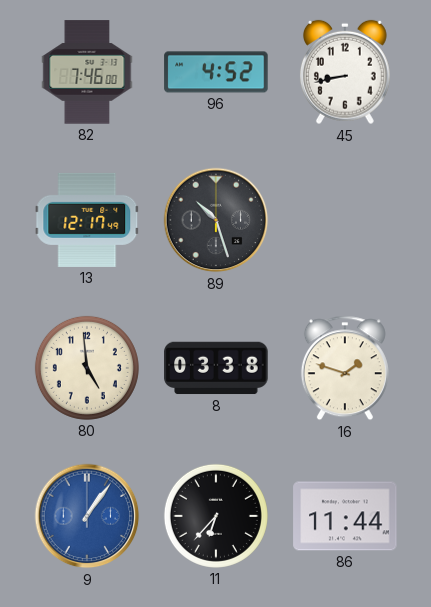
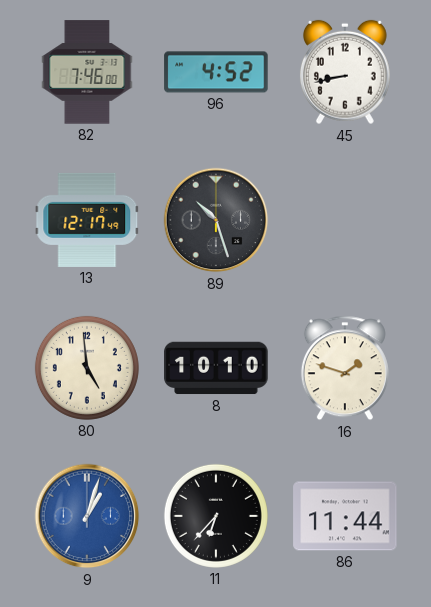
8: 03:38 -> 10:10
9: 1:06 -> 1:03
